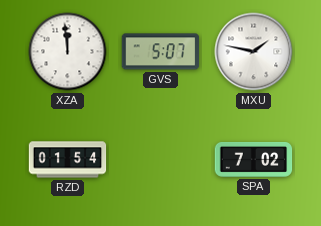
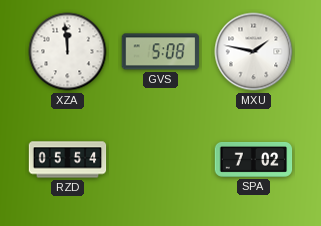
GVS: 5:07 -> 5:08
RZD: 01:54 -> 05:54
